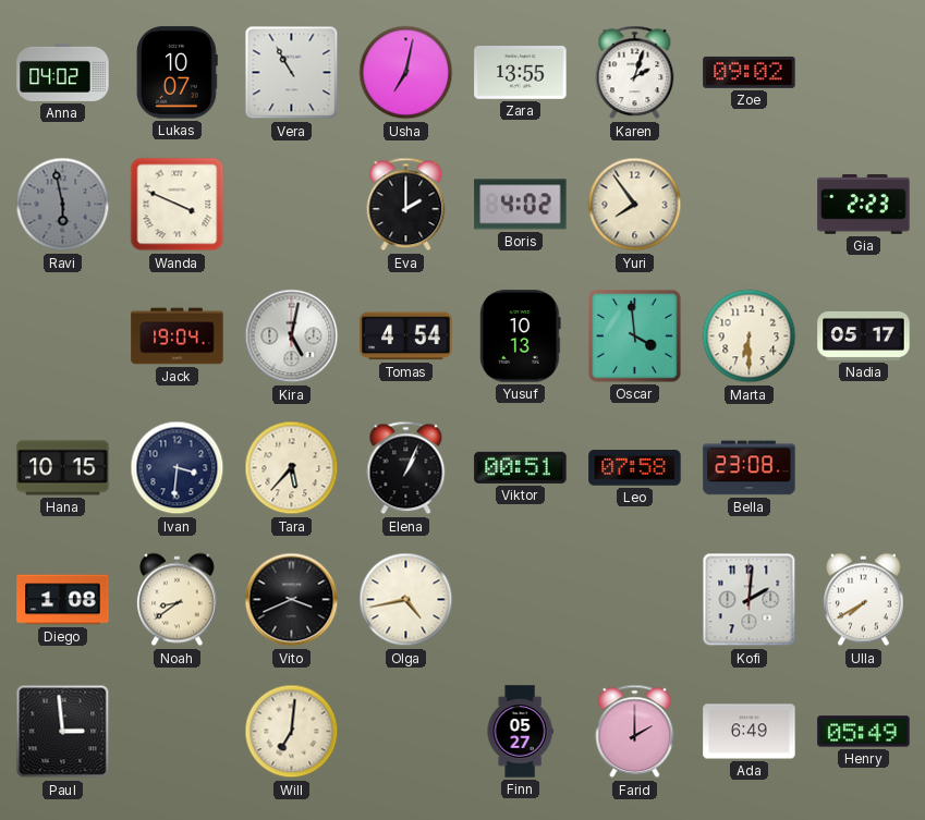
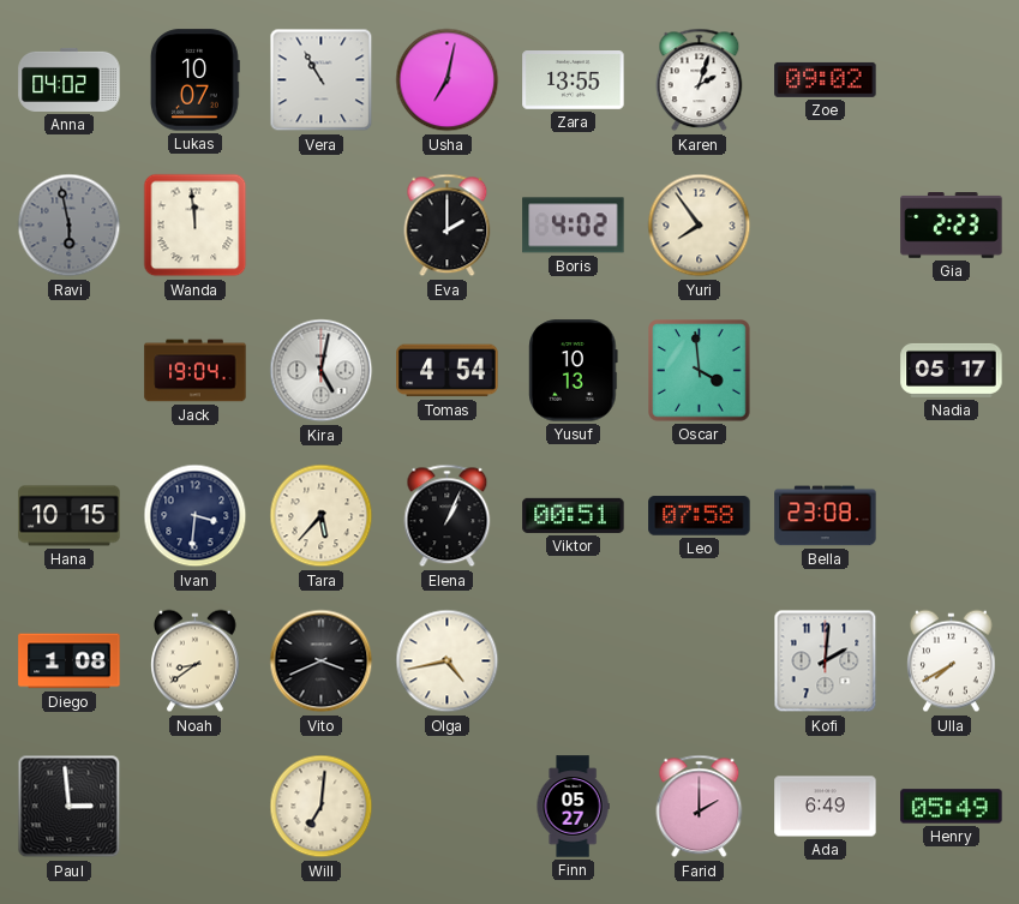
Wanda: 3:49 -> 11:59
Marta: 6:30 -> none
